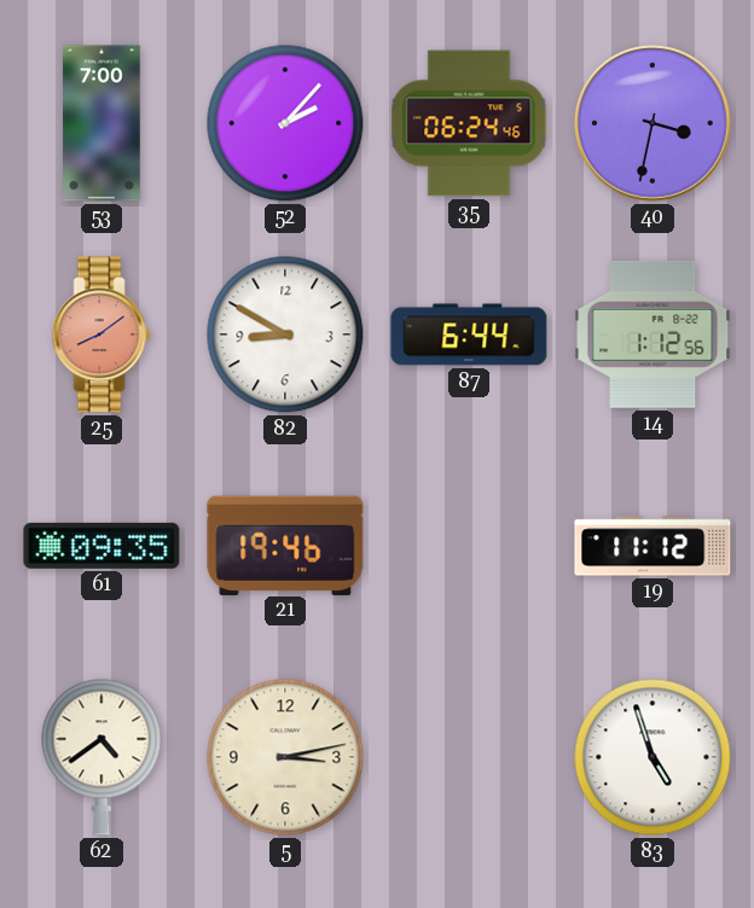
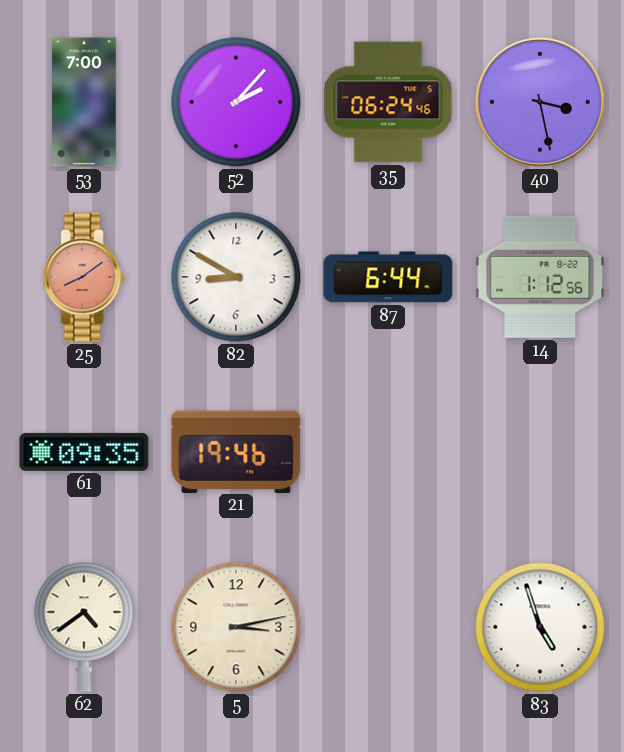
40: 3:32 -> 3:28
19: 11:12 -> none
